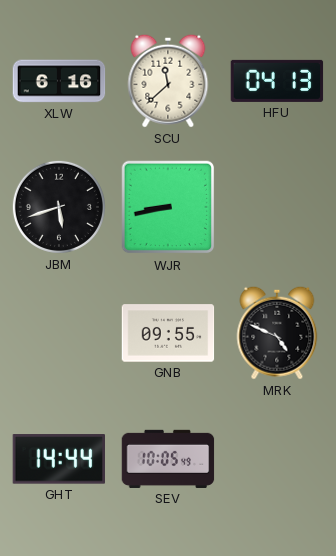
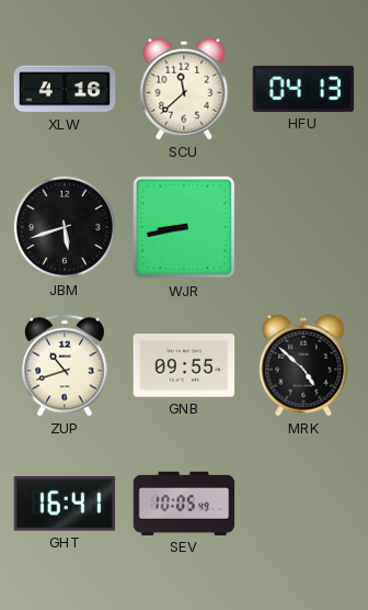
XLW: 6:16 -> 4:16
ZUP: none -> 10:42
MRK: 4:49 -> 4:52
GHT: 14:44 -> 16:41
